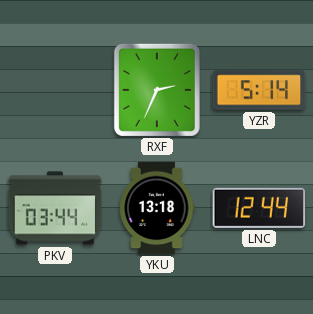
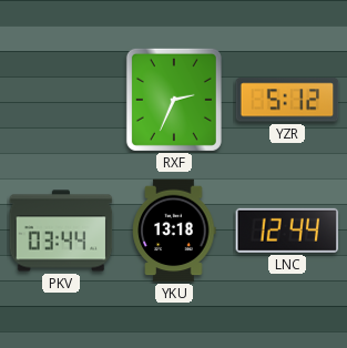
YZR: 5:14 -> 5:12
